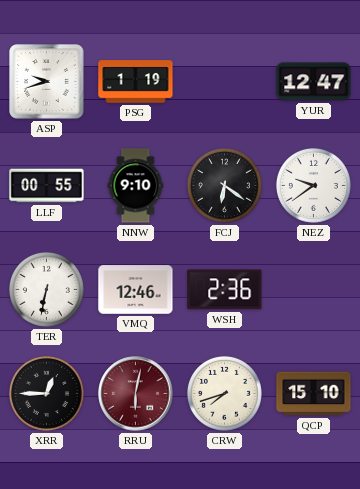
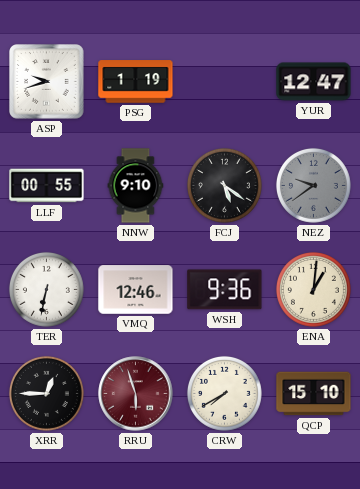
FCJ: 6:21 -> 5:21
NEZ dial: white -> grey
WSH: 2:36 -> 9:36
ENA: none -> 1:01
RRU: 6:02 -> 5:57
CRW: 7:42 -> 7:40
